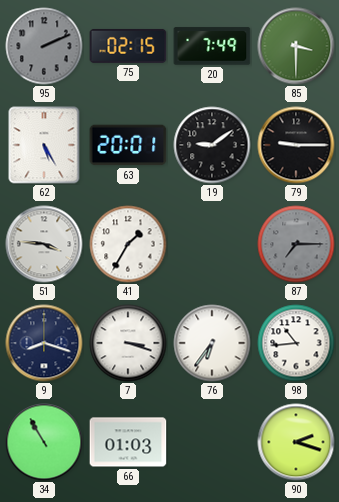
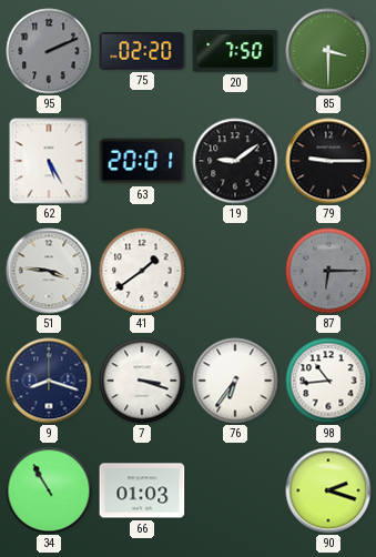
75: 02:15 -> 02:20
20: 7:49 -> 7:50
41: 1:35 -> 1:39
87: 7:15 -> 6:15
